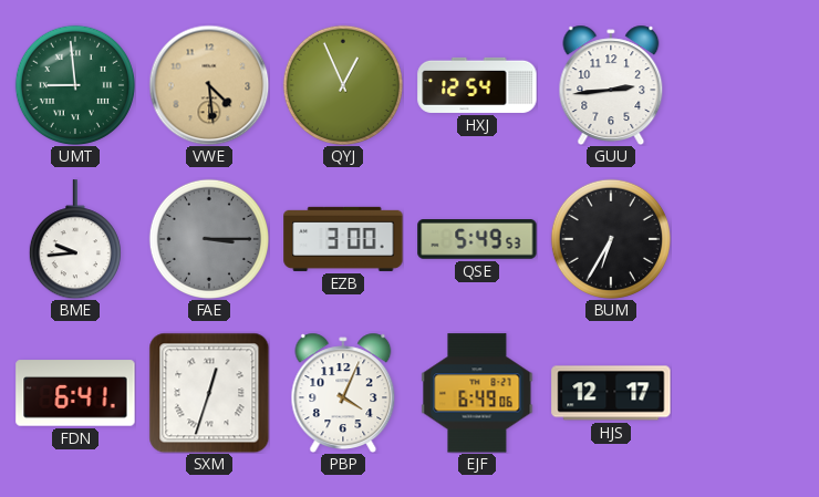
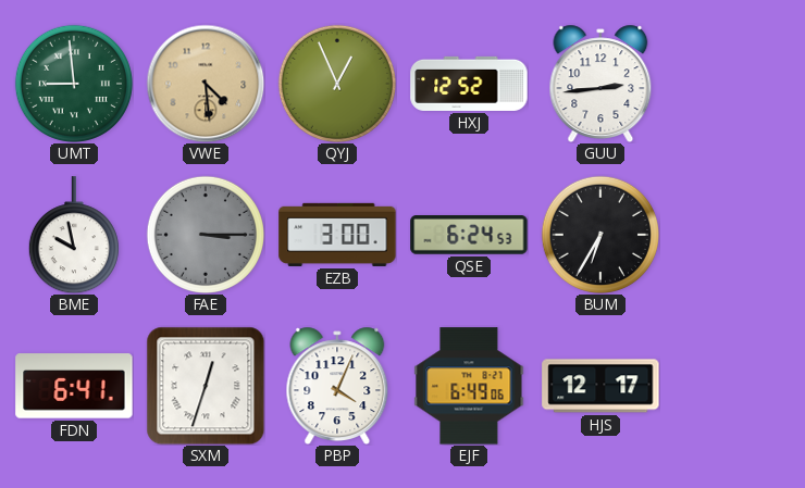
HXJ: 12:54 -> 12:52
BME: 9:44 -> 9:58
QSE: 5:49 -> 6:24
